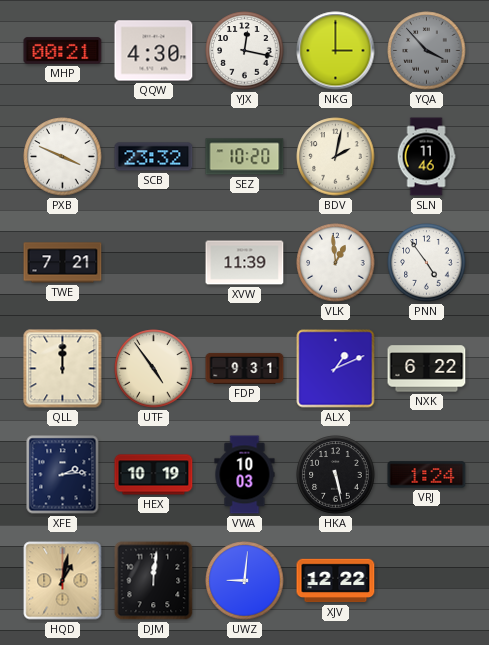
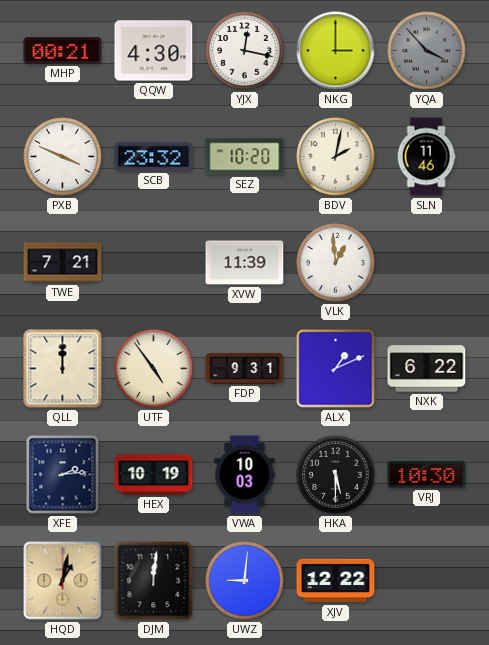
PNN: 4:54 -> none
HKA: 5:28 -> 5:30
VRJ: 1:24 -> 10:30
